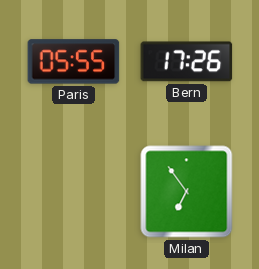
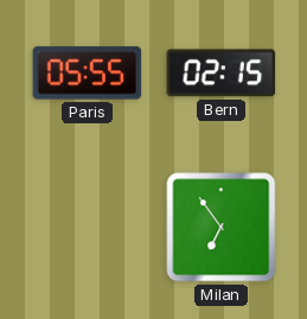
Bern: 17:26 -> 02:15
